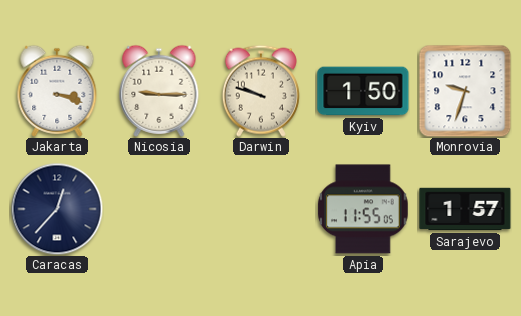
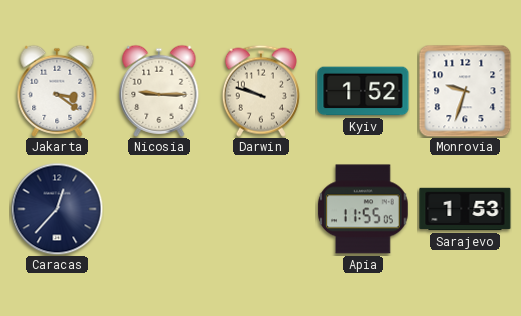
Jakarta: 3:18 -> 3:21
Kyiv: 1:50 -> 1:52
Sarajevo: 1:57 -> 1:53
